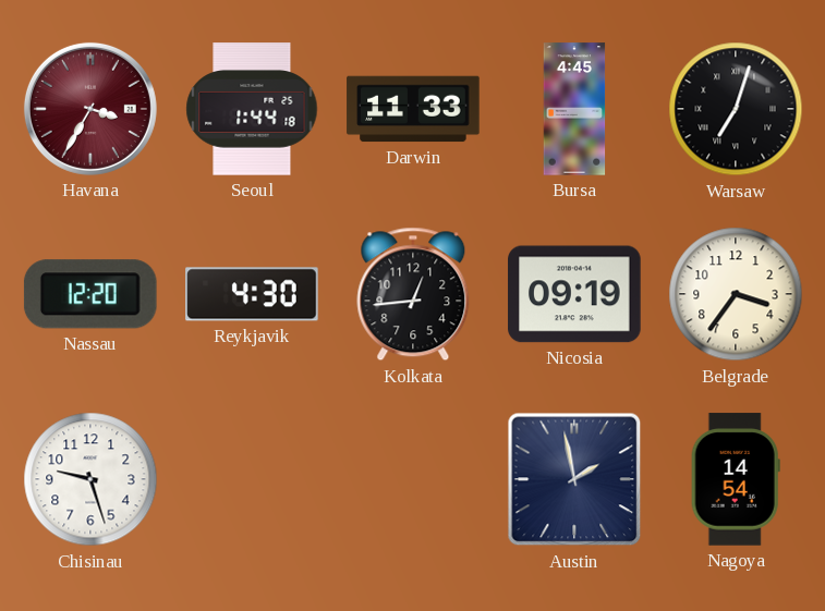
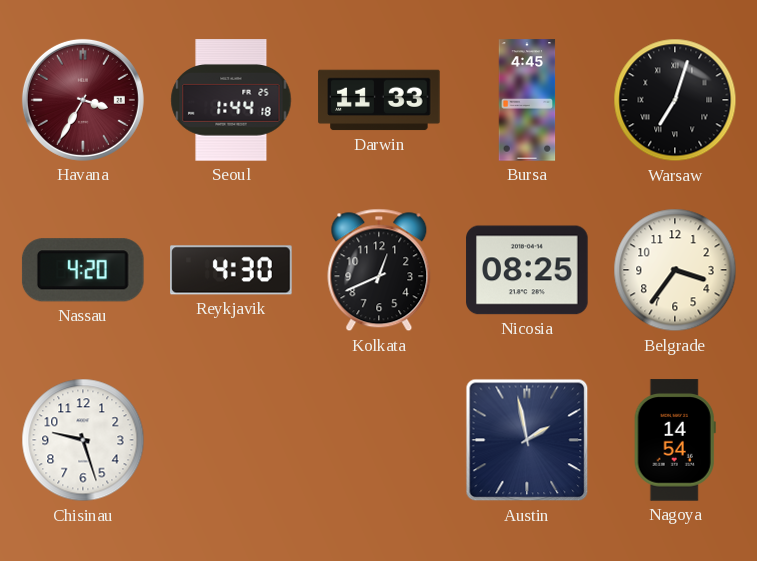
Nassau: 12:20 -> 4:20
Kolkata: 12:44 -> 12:41
Nicosia: 09:19 -> 08:25
